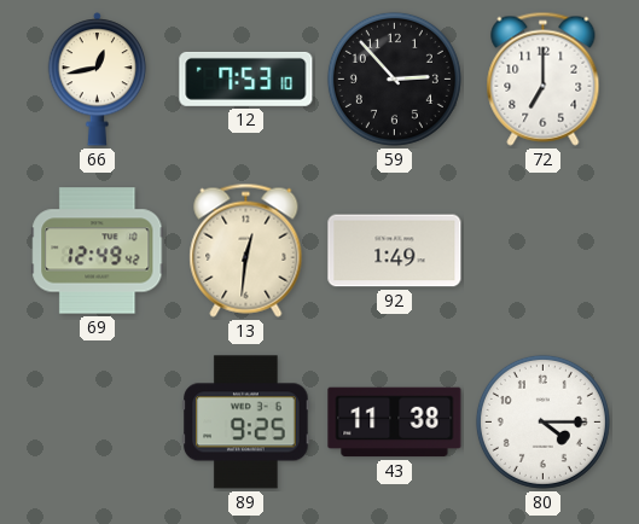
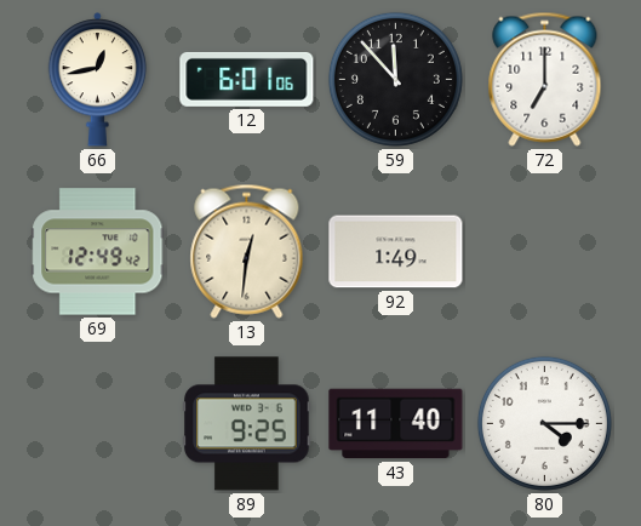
12: 7:53 -> 6:01
59: 2:53 -> 11:53
43: 11:38 -> 11:40
